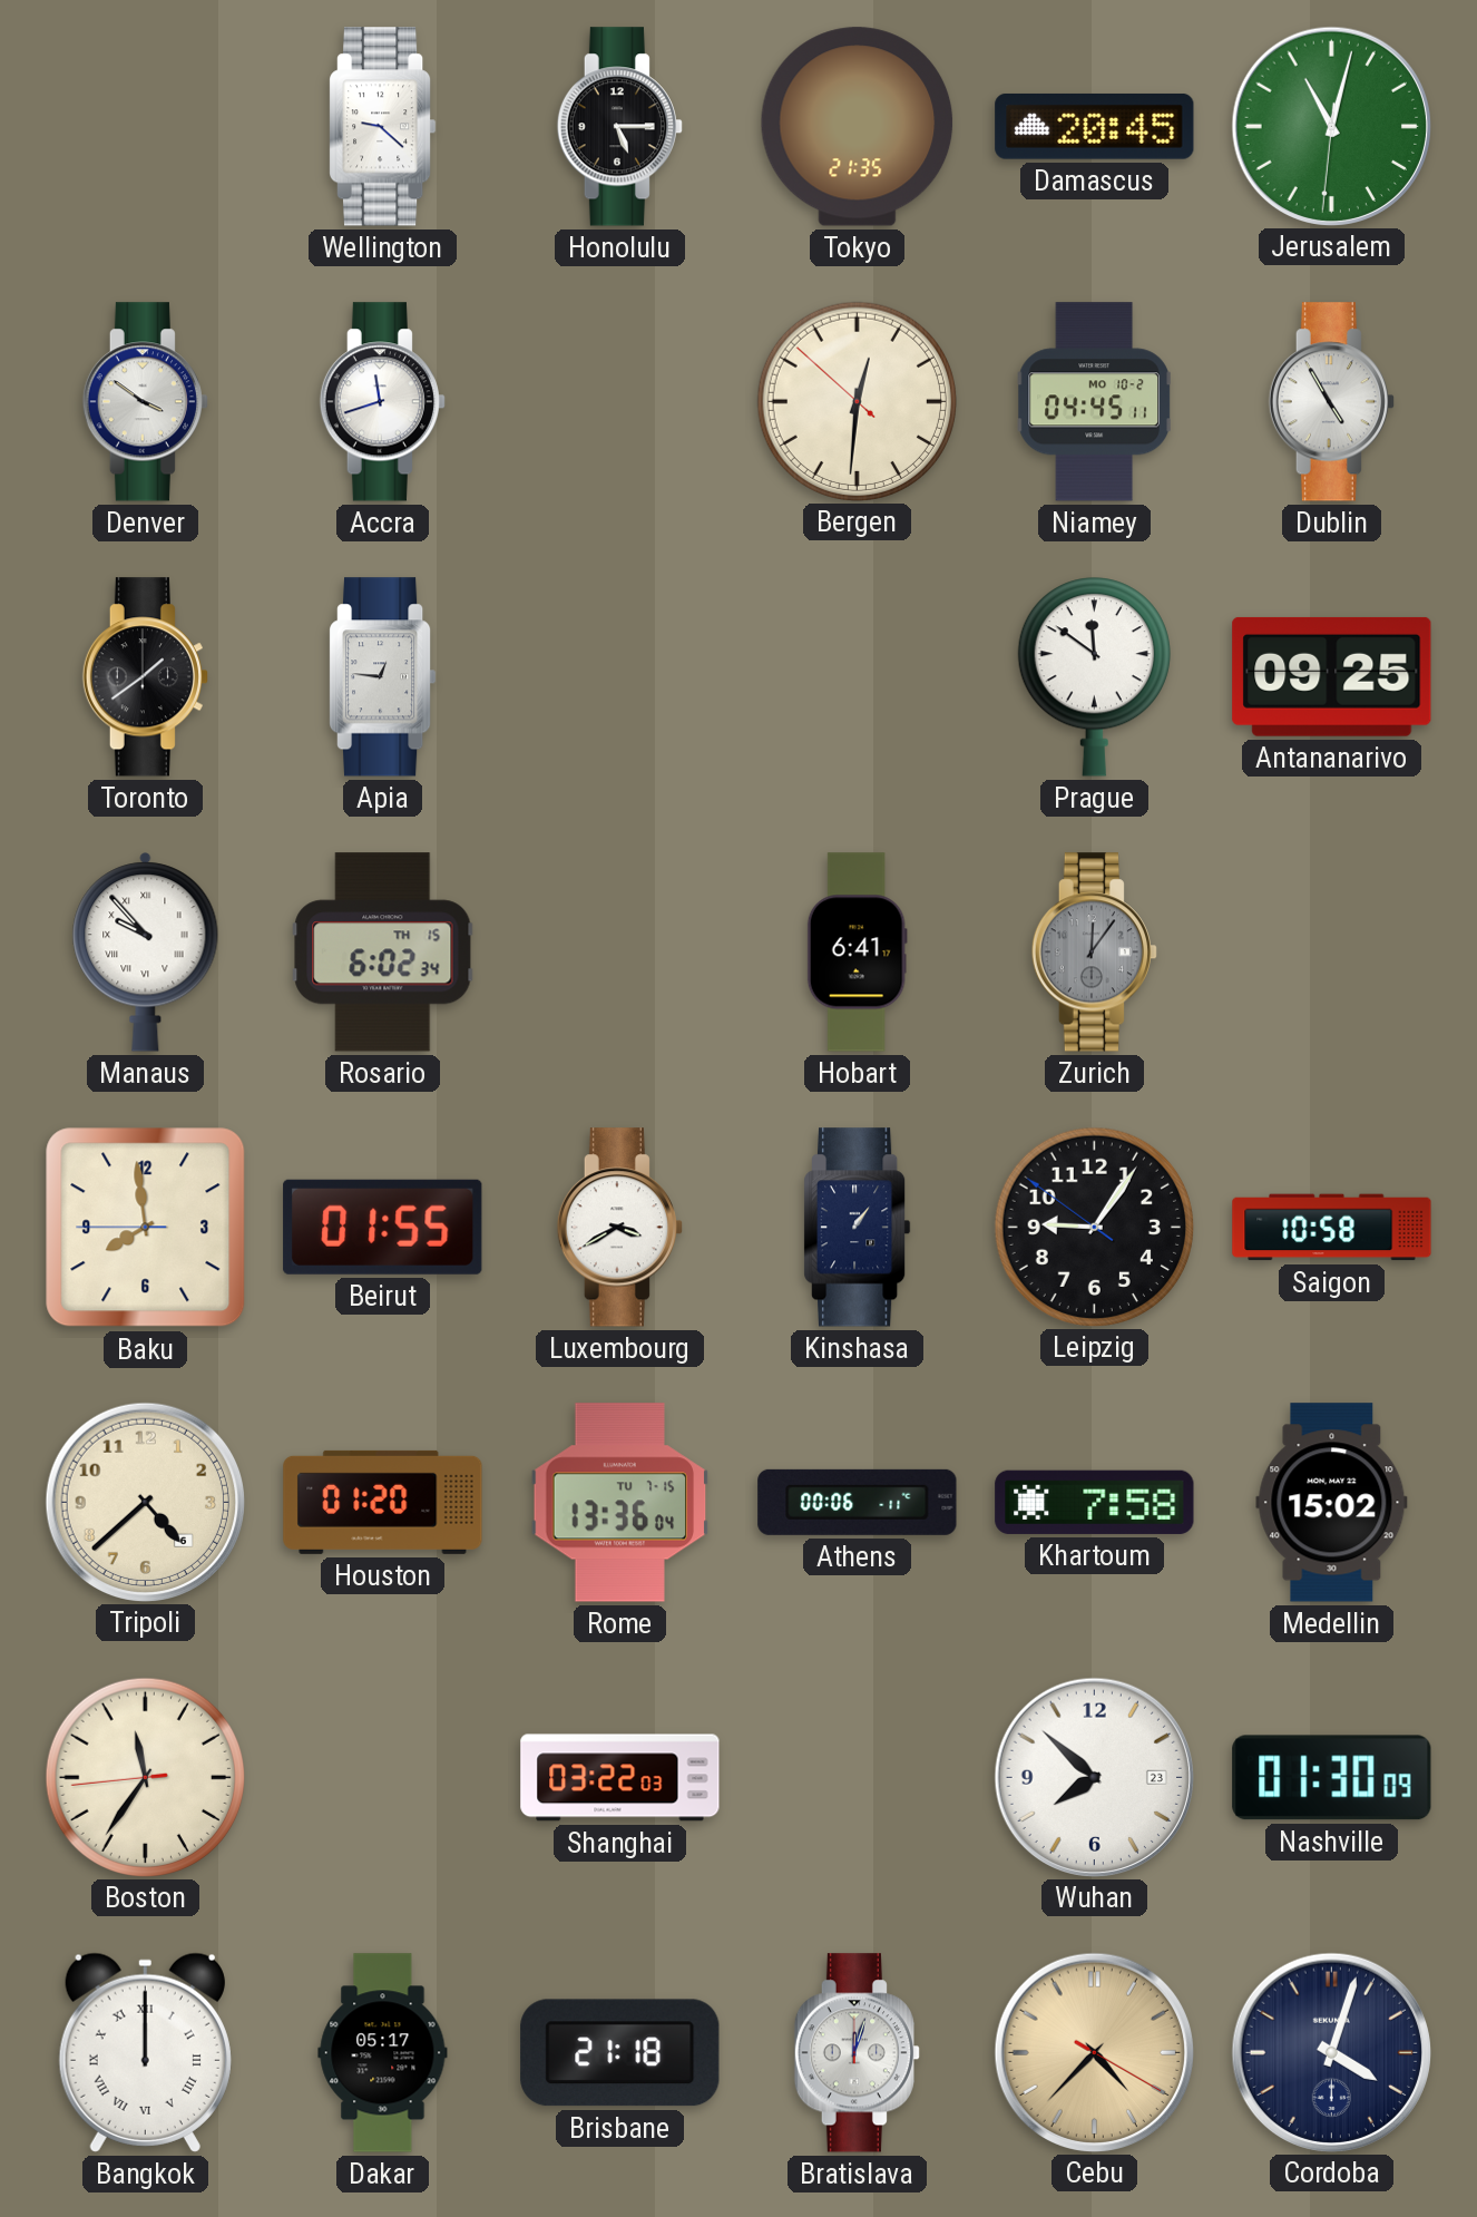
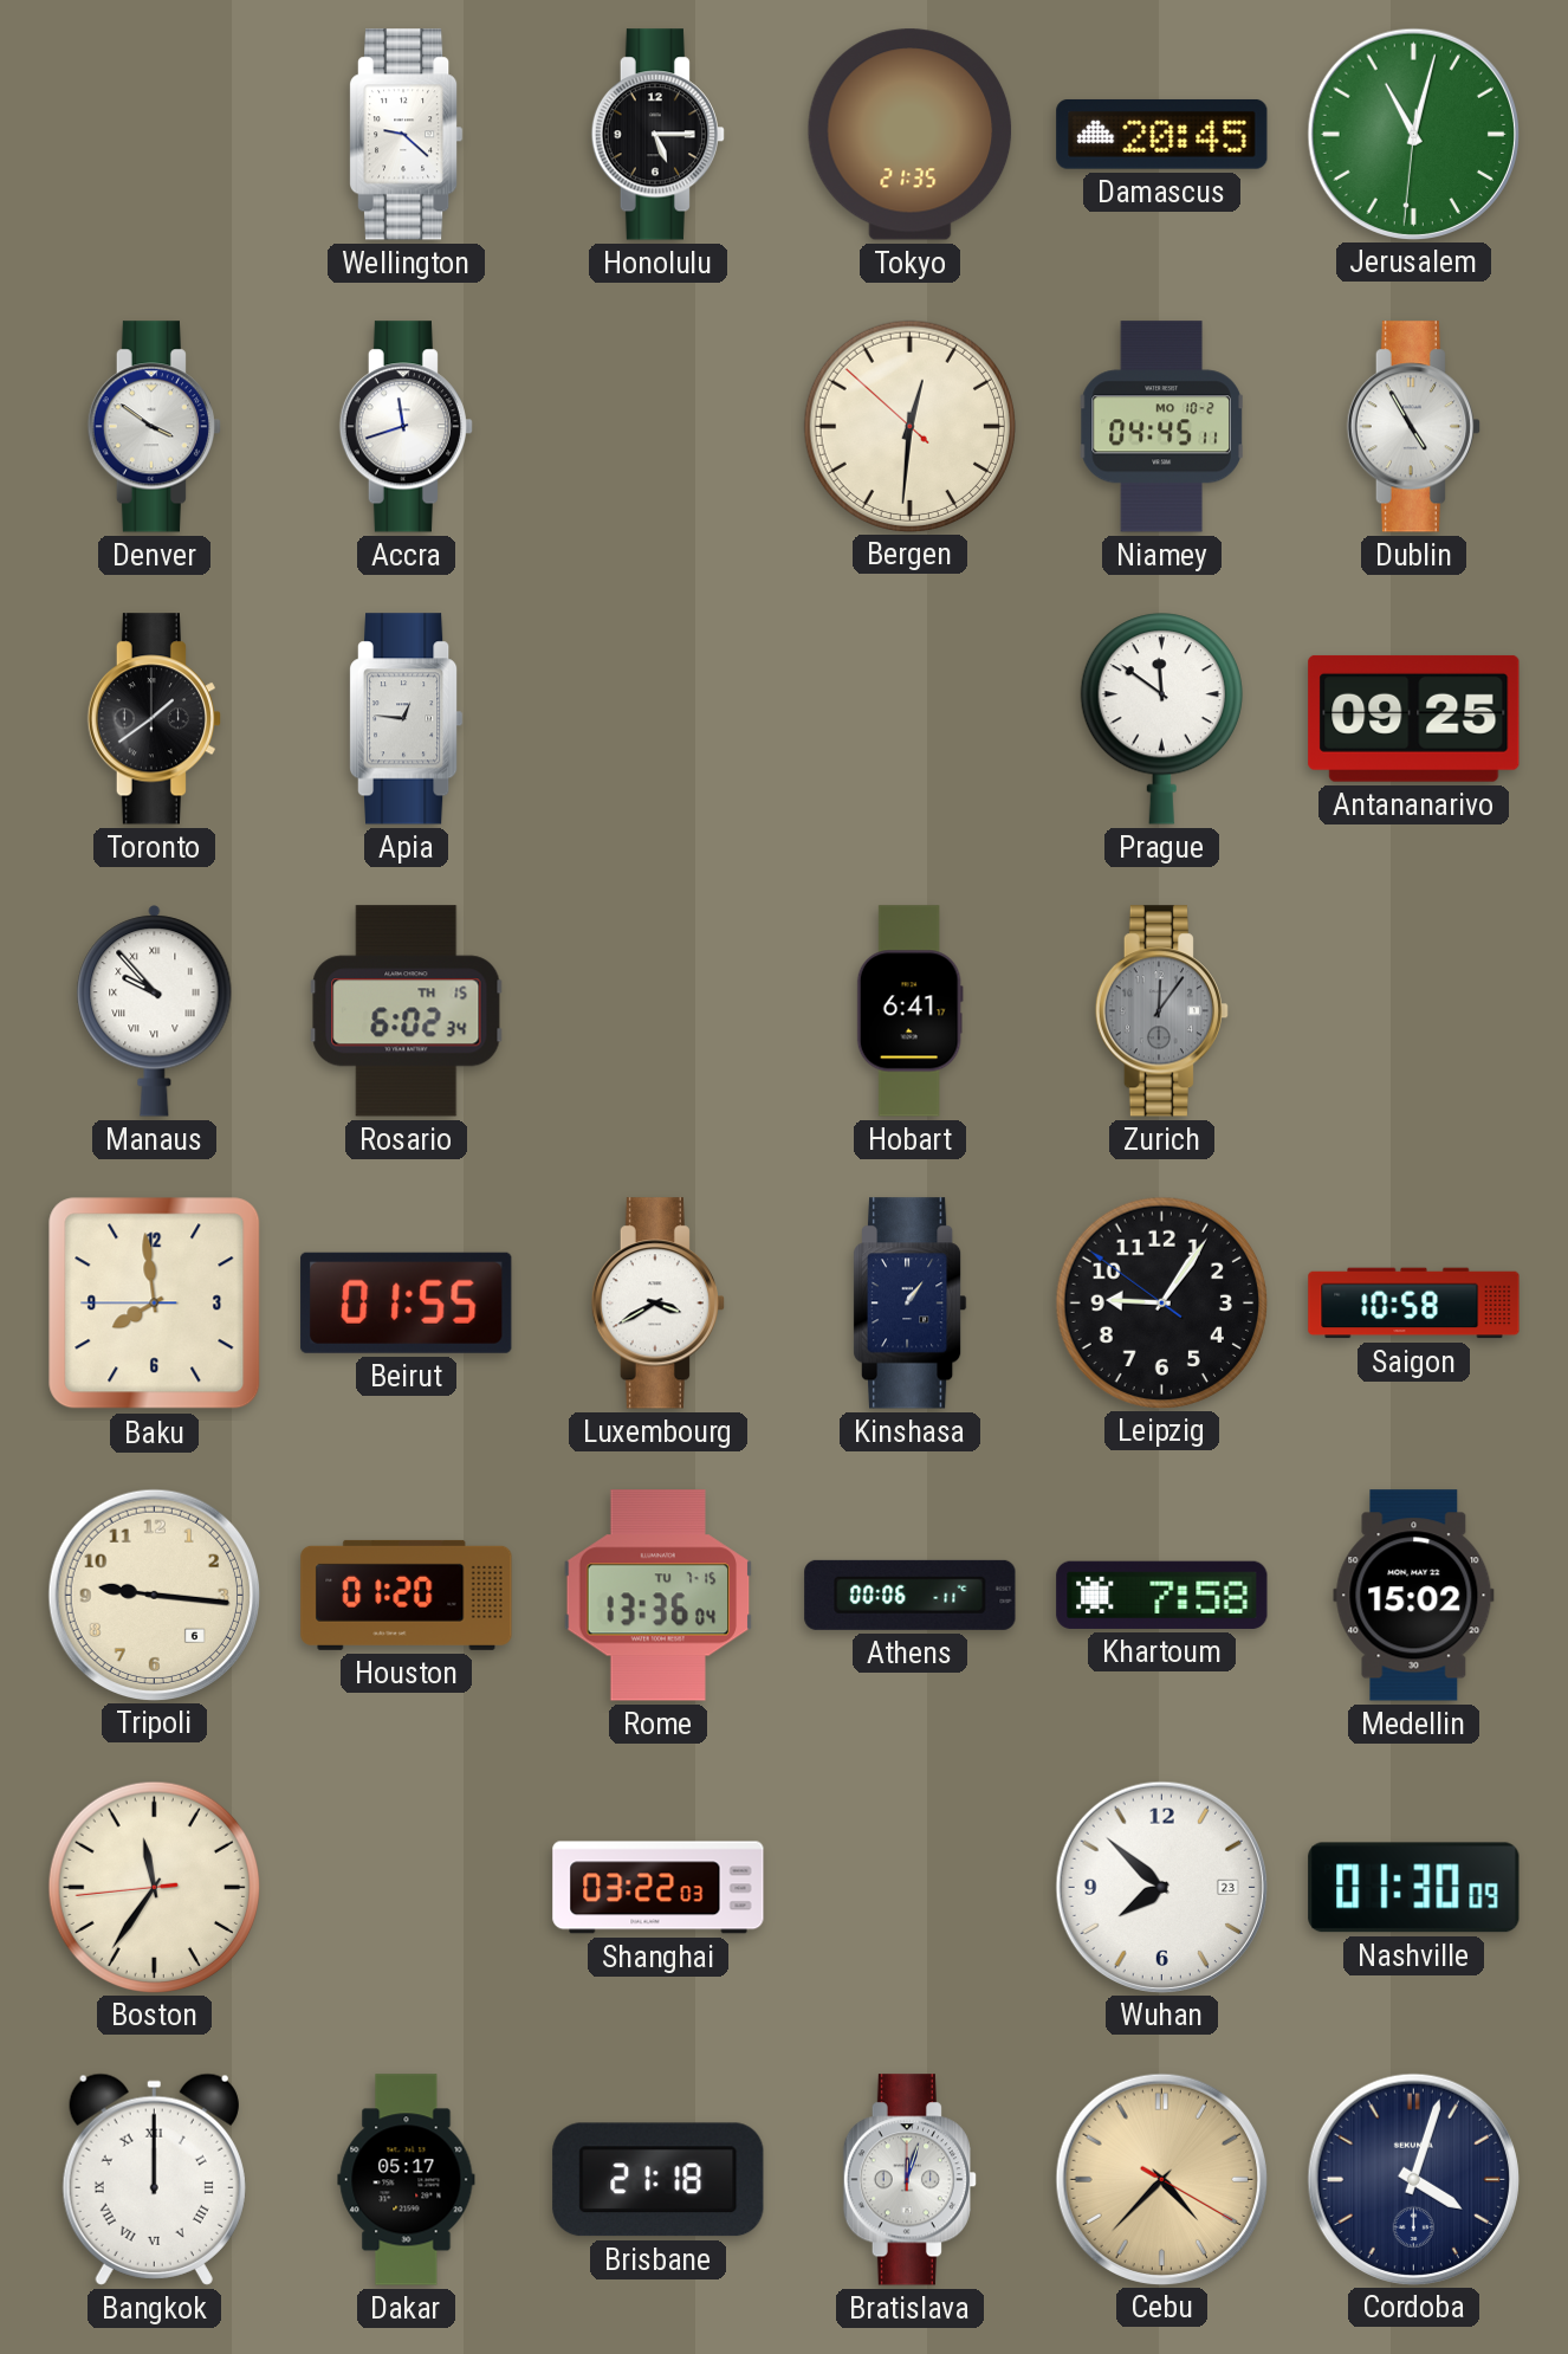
Tripoli: 4:38 -> 9:16
